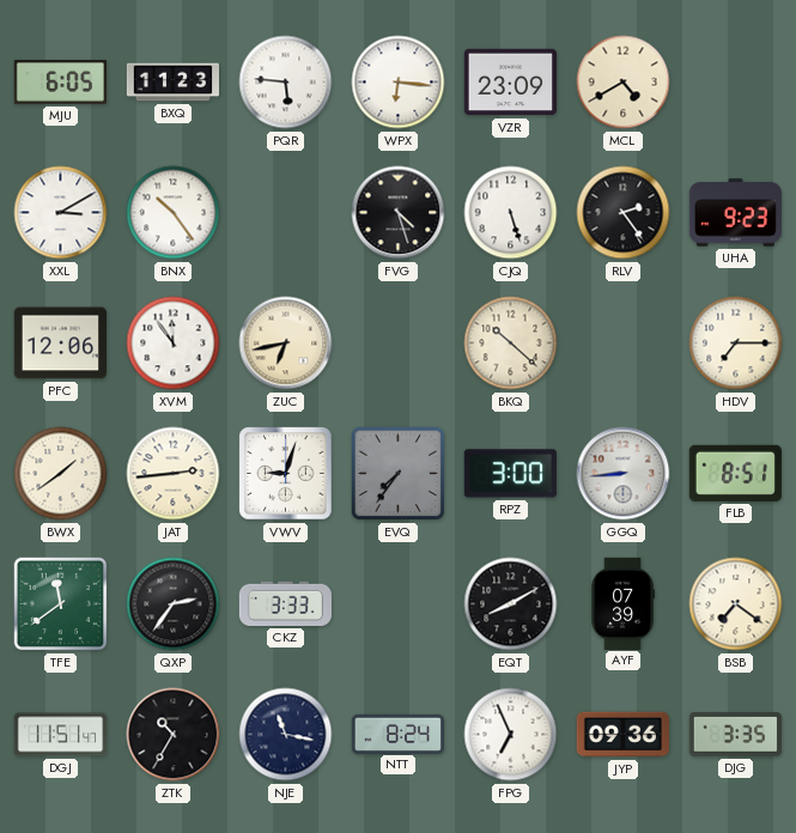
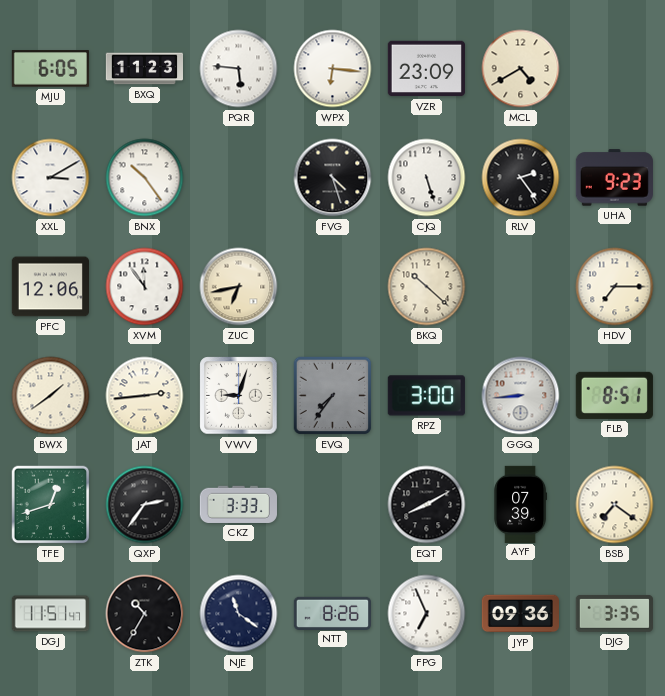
TFE: 11:39 -> 12:42
NJE: 11:17 -> 11:21
NTT: 8:24 -> 8:26
